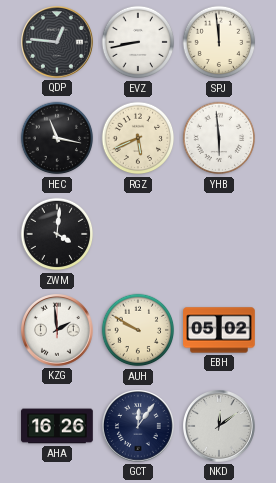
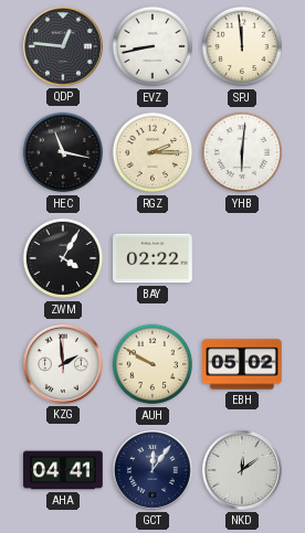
RGZ: 5:41 -> 2:15
YHB: 5:59 -> 6:01
ZWM: 4:01 -> 4:05
BAY: none -> 02:22
AHA: 16:26 -> 04:41
